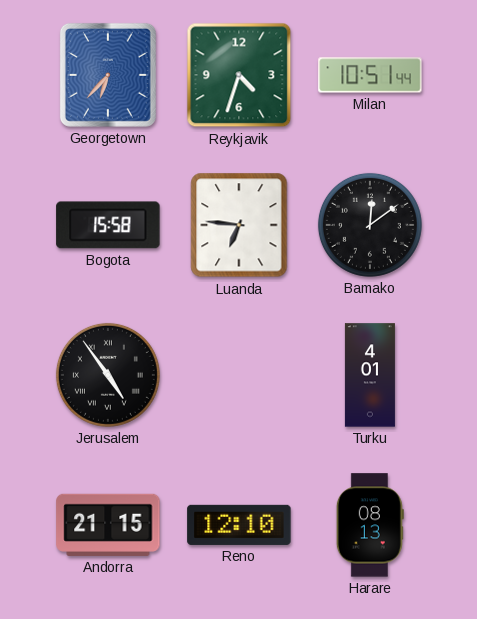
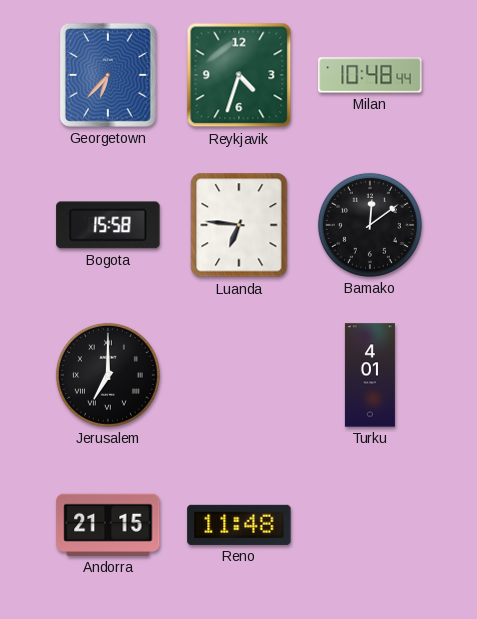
Milan: 10:51 -> 10:48
Jerusalem: 4:54 -> 7:00
Reno: 12:10 -> 11:48
Harare: 08:13 -> none
